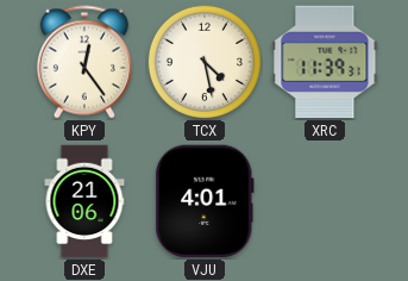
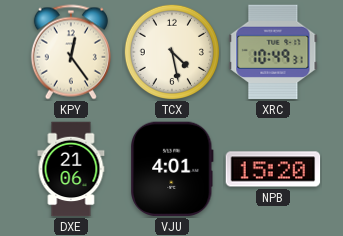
XRC: 11:39 -> 10:49
NPB: none -> 15:20
